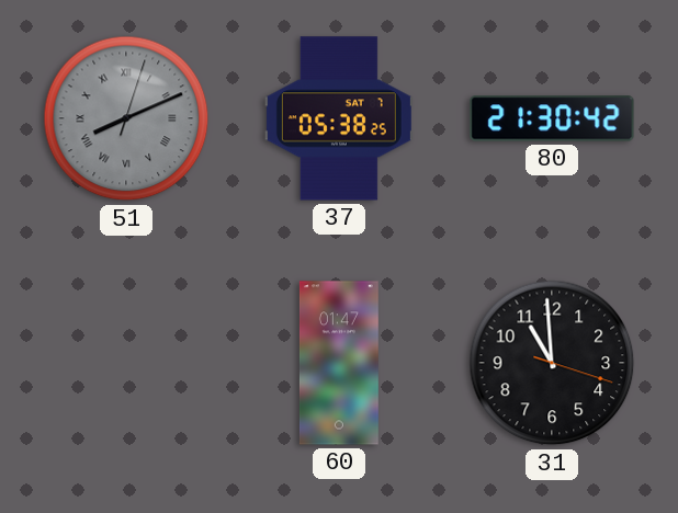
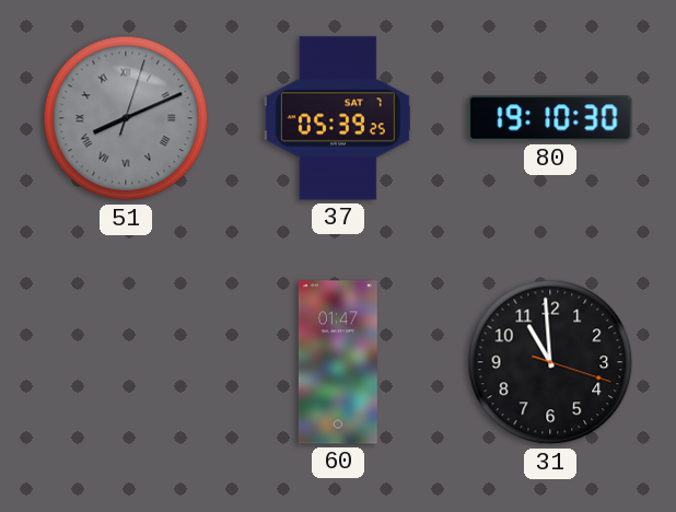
37: 05:38 -> 05:39
80: 21:30 -> 19:10
